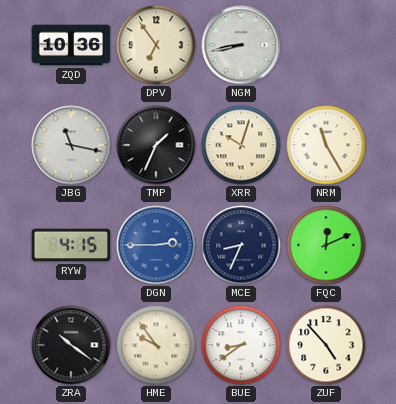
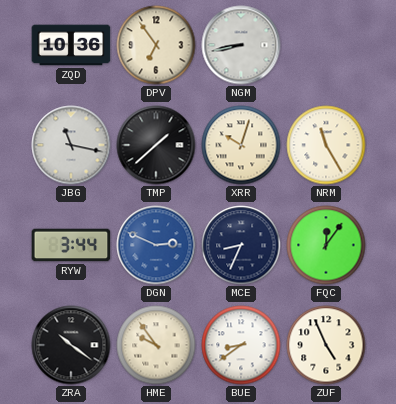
TMP: 1:34 -> 1:38
RYW: 4:15 -> 3:44
DGN: 2:45 -> 2:49
FQC: 12:11 -> 12:06
ZUF: 4:53 -> 4:56
